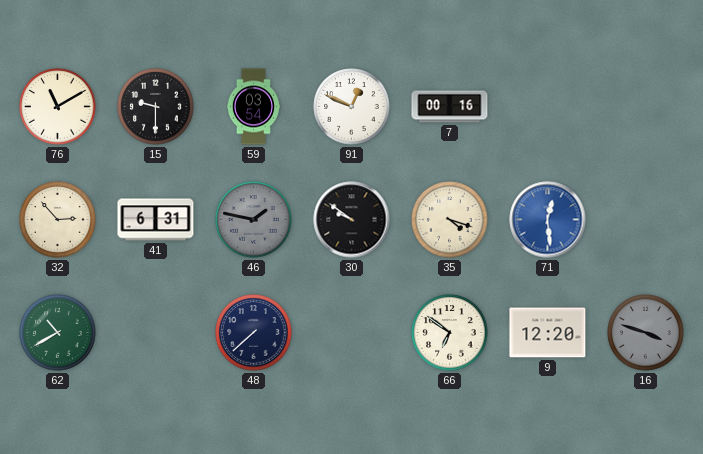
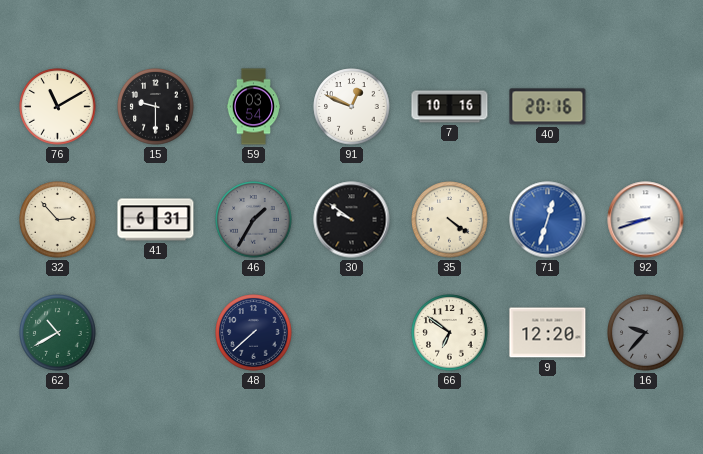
7: 00:16 -> 10:16
40: none -> 20:16
46: 1:47 -> 1:35
35: 4:18 -> 4:21
71: 12:29 -> 12:33
92: none -> 8:42
16: 3:48 -> 9:37
